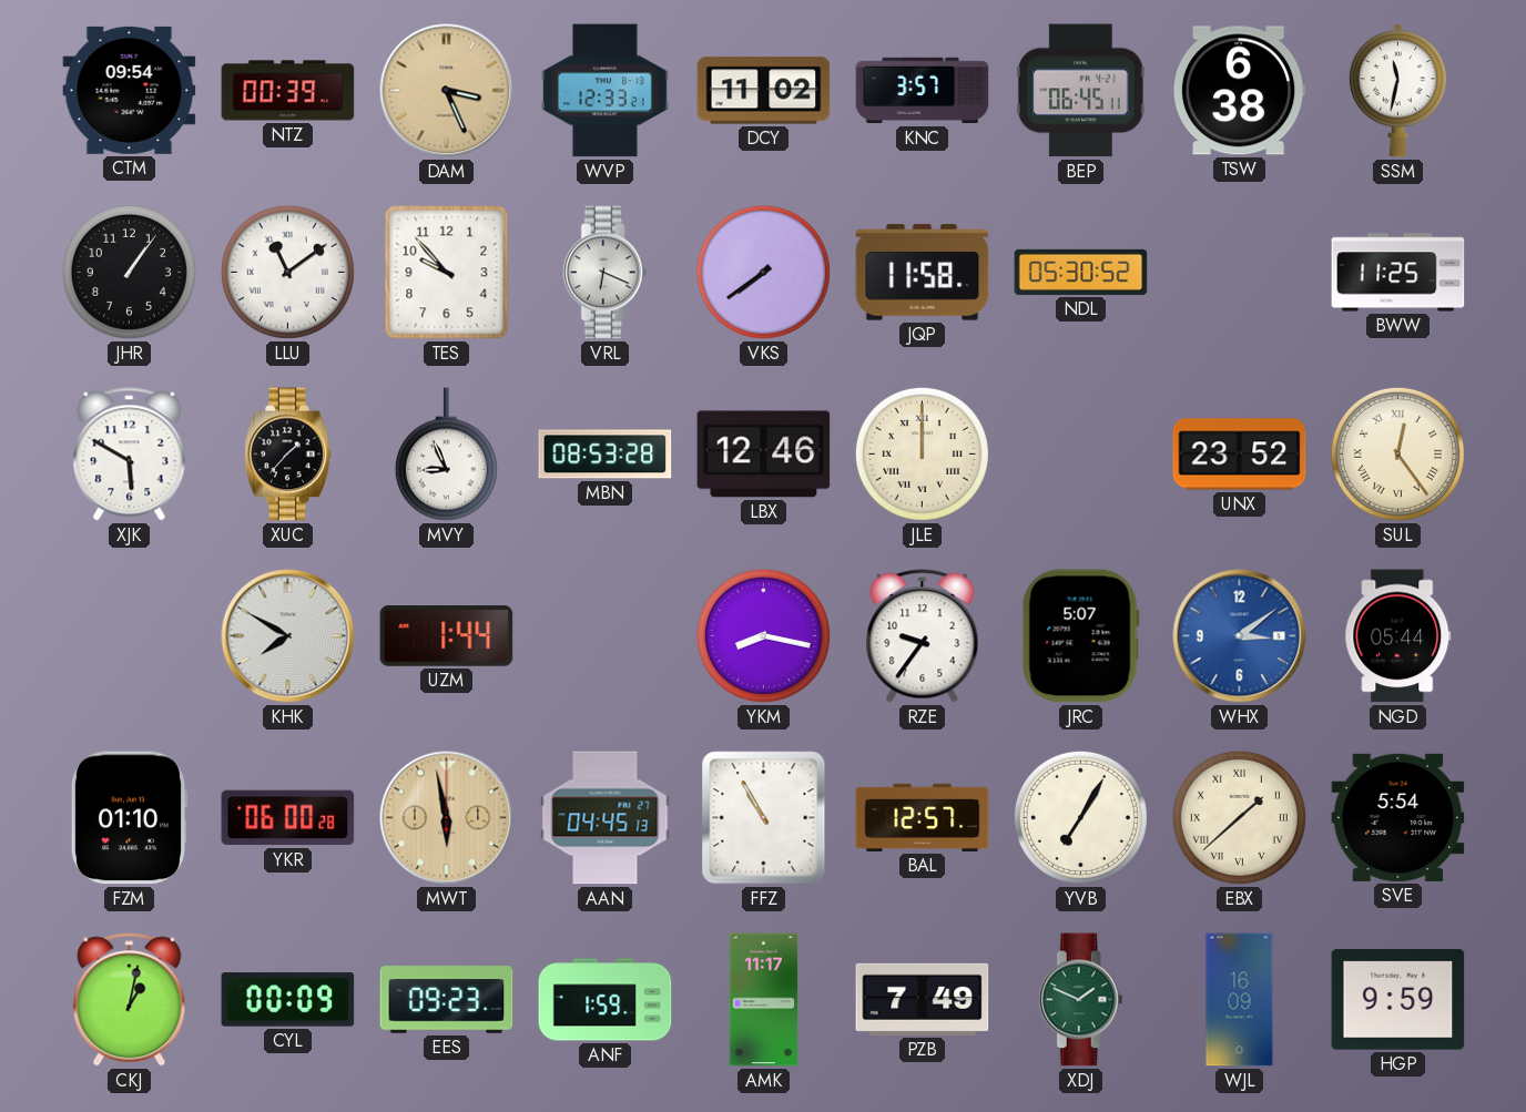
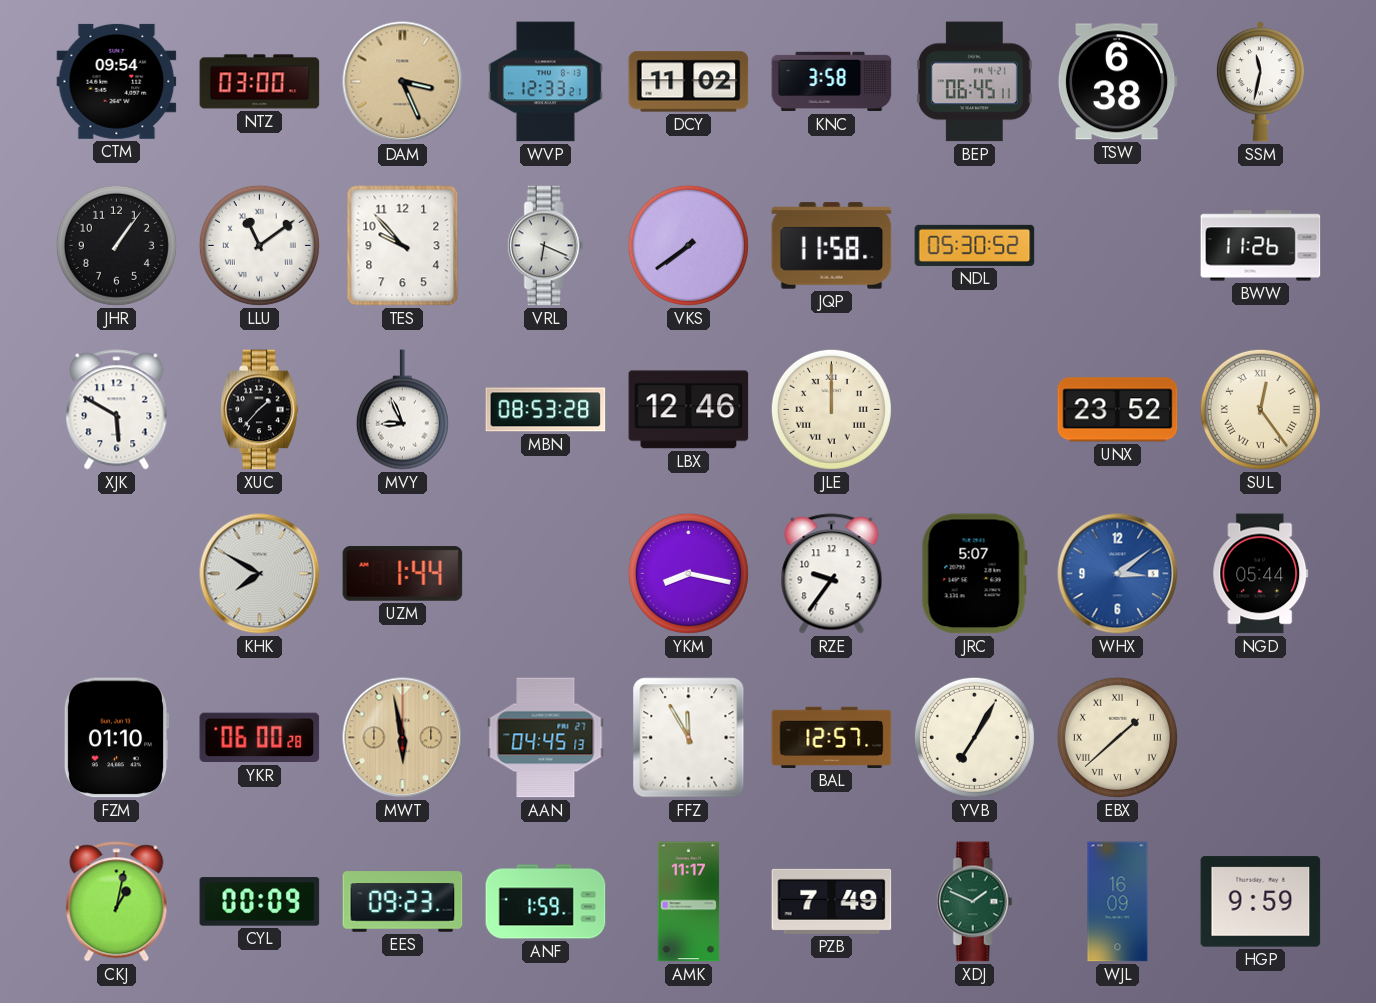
NTZ: 00:39 -> 03:00
KNC: 3:57 -> 3:58
BWW: 11:25 -> 11:26
FFZ: 10:55 -> 11:55
SVE: 5:54 -> none
